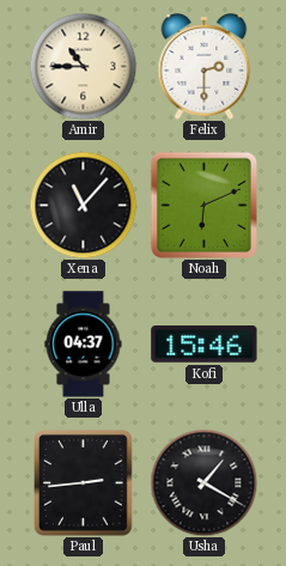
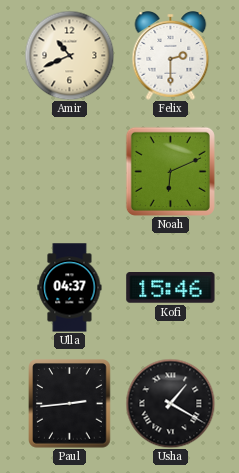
Amir: 10:45 -> 10:41
Xena: 11:07 -> none
